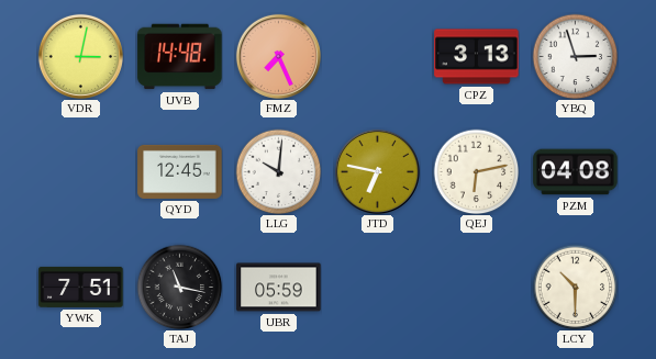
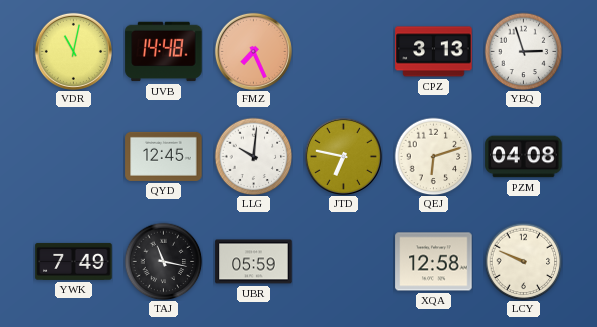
VDR: 3:02 -> 11:02
QEJ: 6:13 -> 6:12
YWK: 7:51 -> 7:49
XQA: none -> 12:58
LCY: 10:30 -> 9:49
